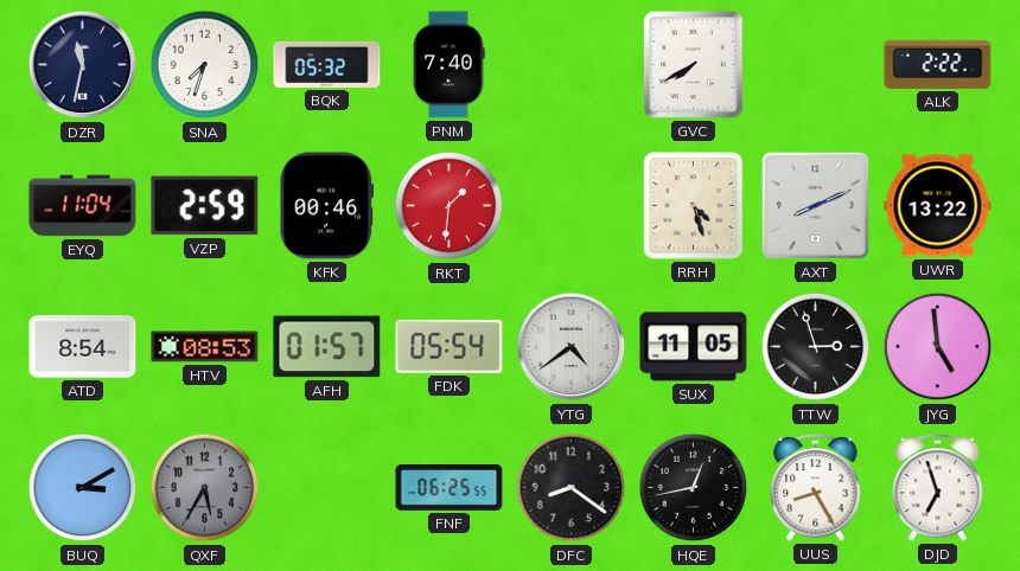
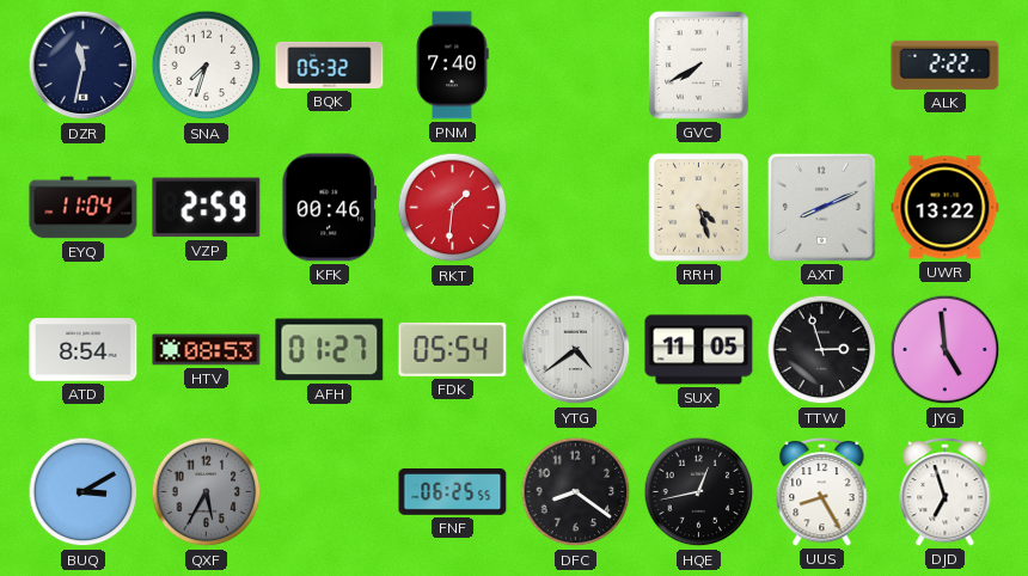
AFH: 01:57 -> 01:27
